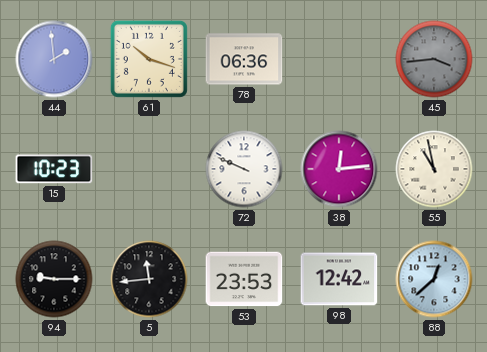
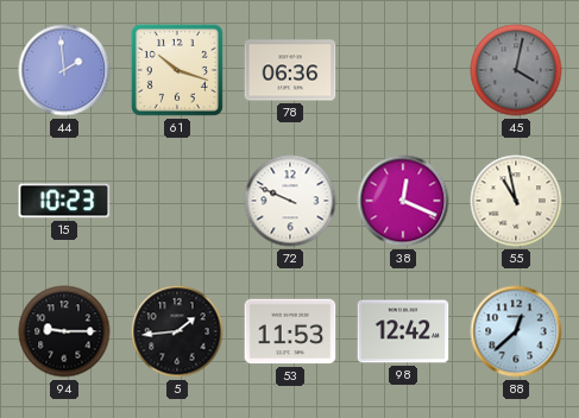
45: 3:44 -> 4:02
38: 12:14 -> 12:19
5: 11:44 -> 1:44
53: 23:53 -> 11:53
